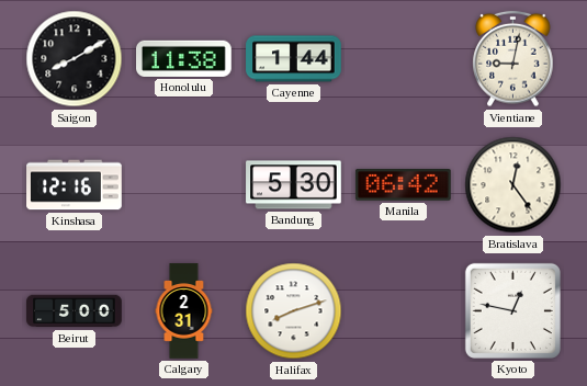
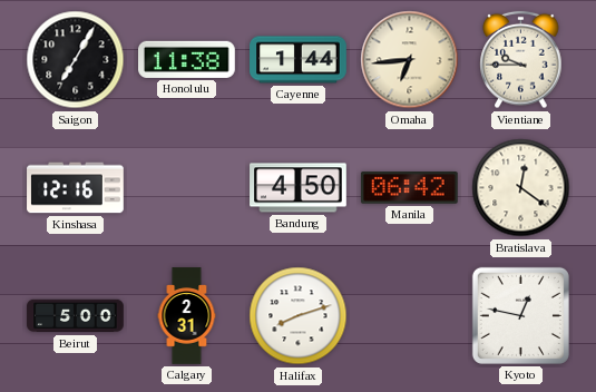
Saigon: 8:10 -> 7:05
Omaha: none -> 6:44
Vientiane: 9:02 -> 9:45
Bandung: 5:30 -> 4:50
Bratislava: 12:24 -> 12:21
